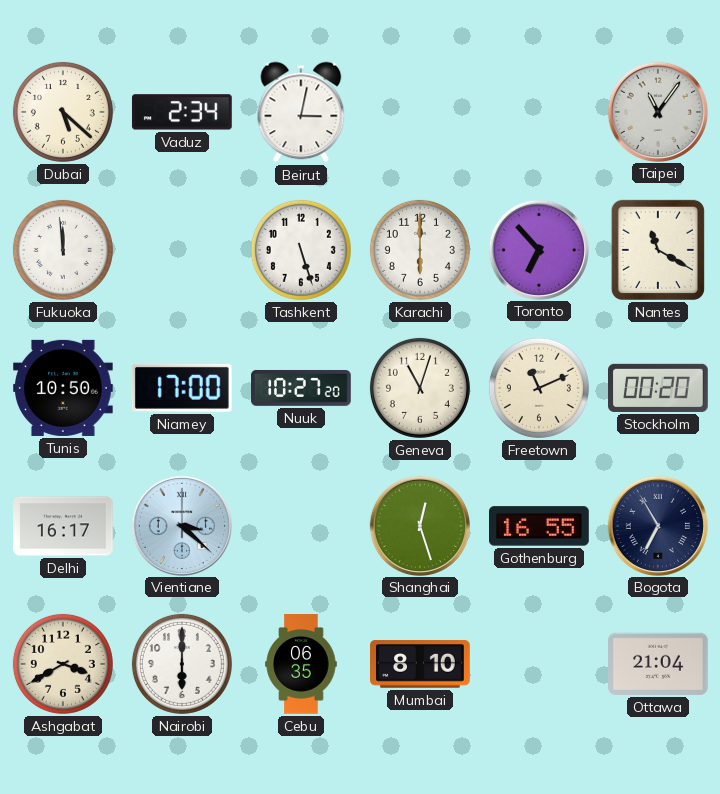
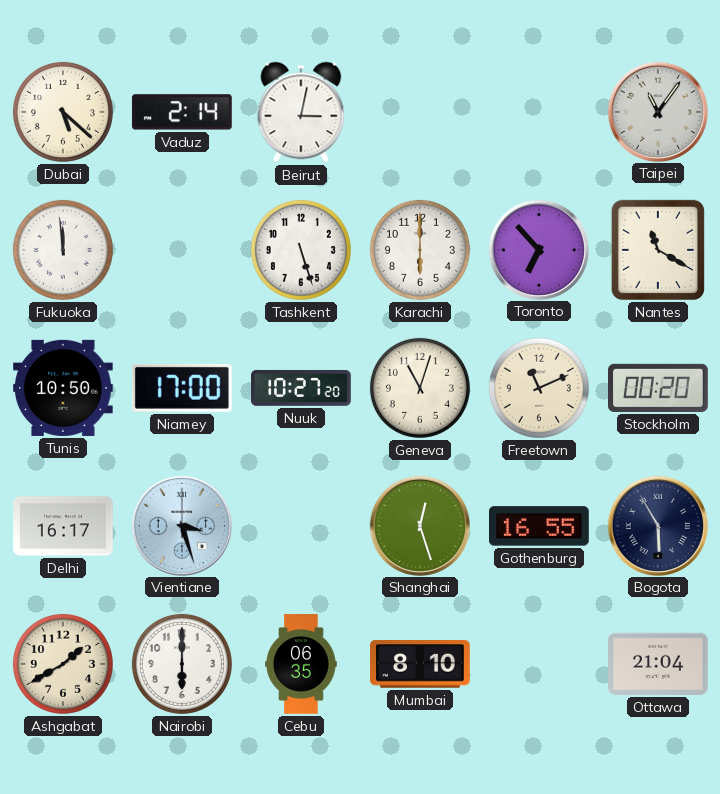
Vaduz: 2:34 -> 2:14
Vientiane: 3:22 -> 3:27
Bogota: 6:55 -> 5:55
Ashgabat: 3:40 -> 1:40
